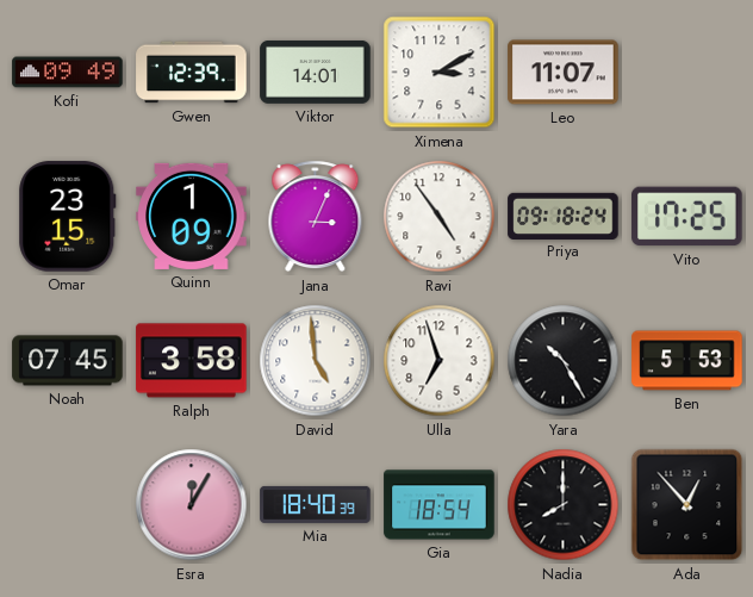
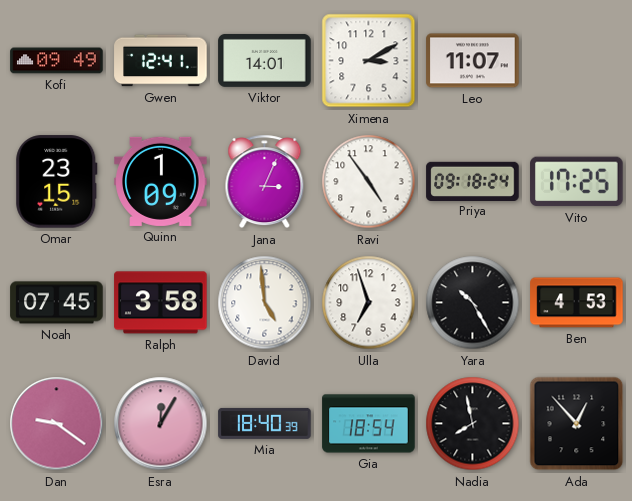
Gwen: 12:39 -> 12:41
Ben: 5:53 -> 4:53
Dan: none -> 9:21
Nadia: 8:00 -> 7:58
